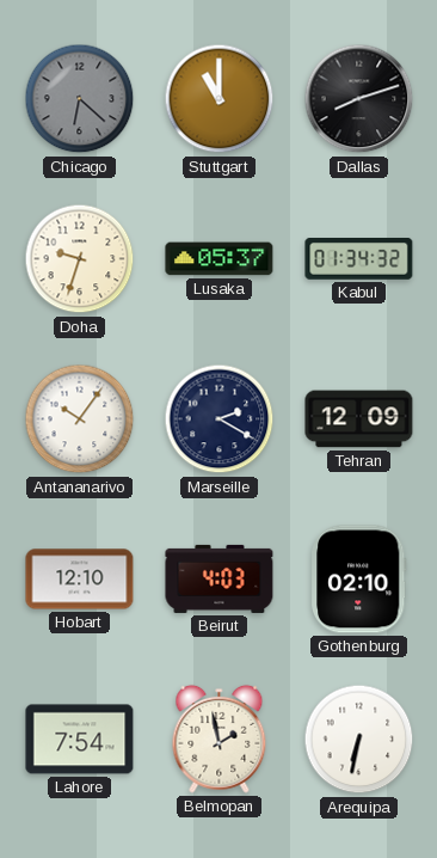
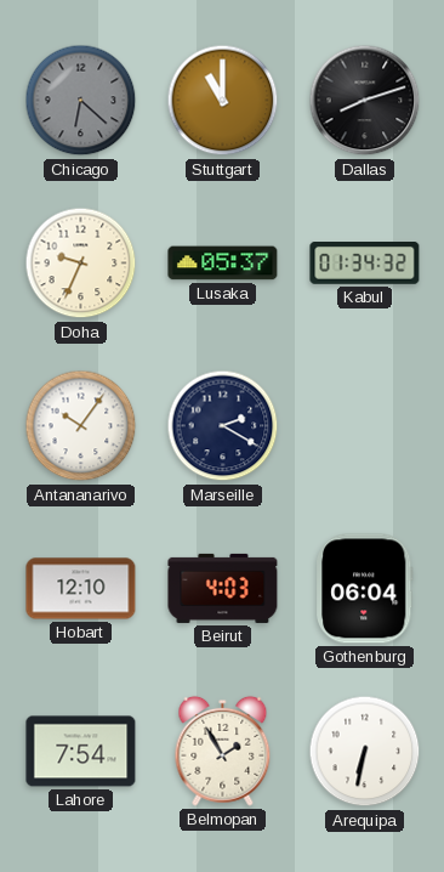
Doha: 9:33 -> 9:34
Tehran: 12:09 -> none
Gothenburg: 02:10 -> 06:04
Belmopan: 1:58 -> 1:55
